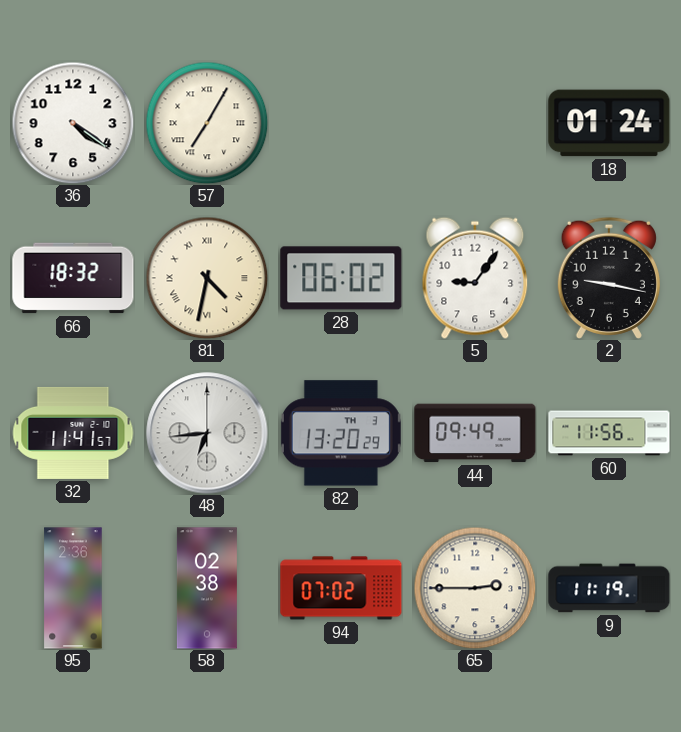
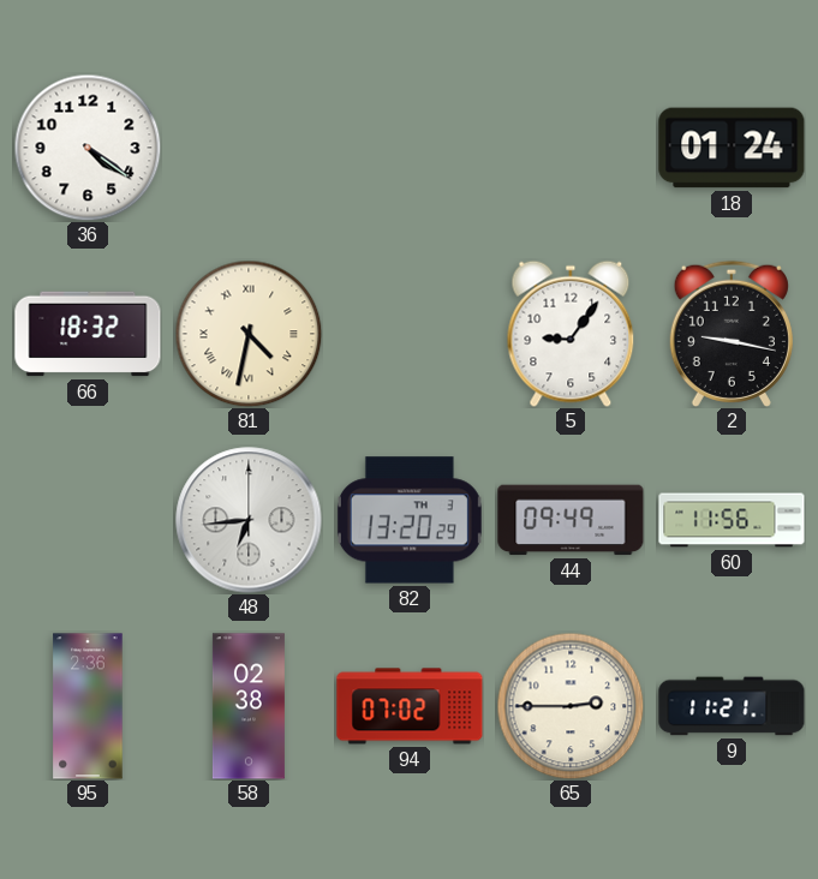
57: 7:05 -> none
28: 06:02 -> none
32: 11:41 -> none
9: 11:19 -> 11:21
